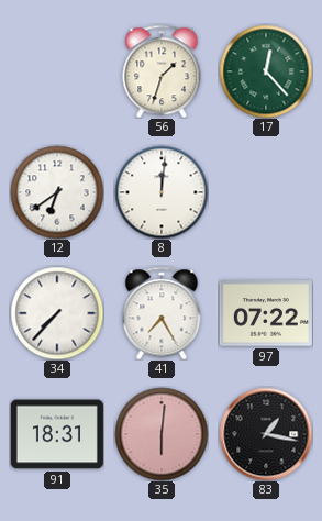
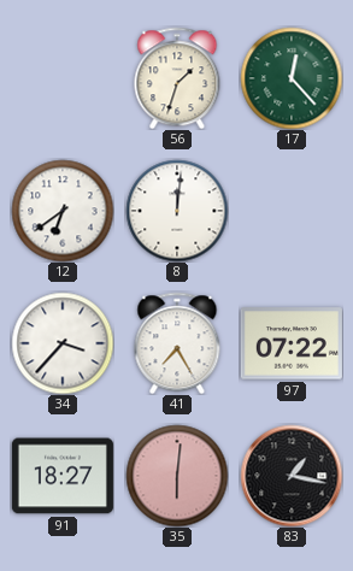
34: 7:37 -> 3:37
91: 18:31 -> 18:27
